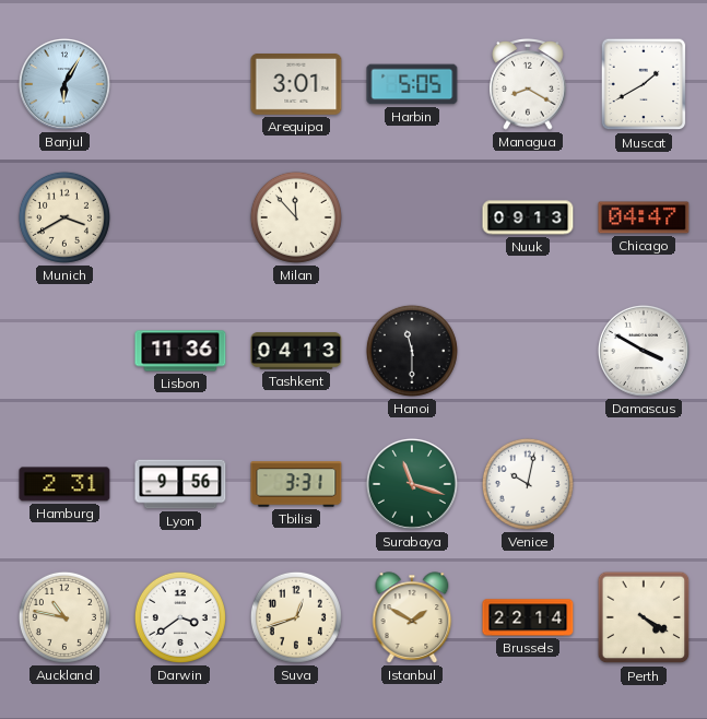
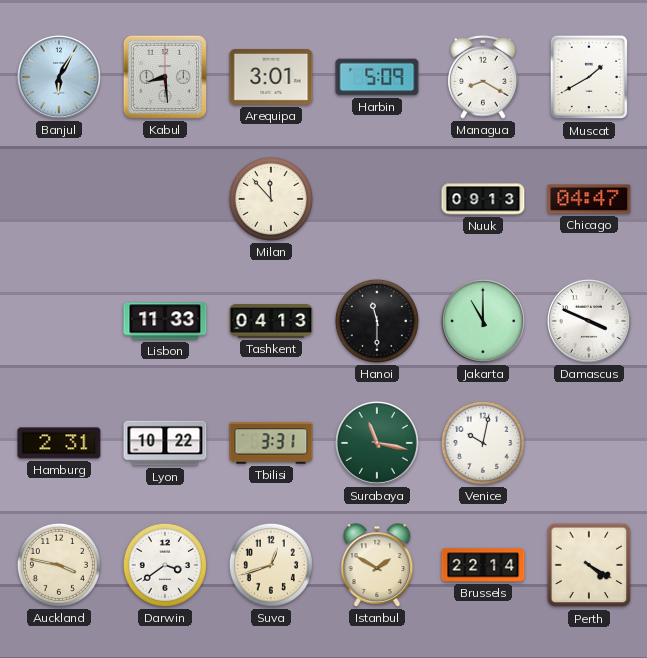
Kabul: none -> 8:29
Harbin: 5:05 -> 5:09
Munich: 3:40 -> none
Lisbon: 11:36 -> 11:33
Jakarta: none -> 11:00
Damascus: 3:50 -> 3:49
Lyon: 9:56 -> 10:22
Surabaya: 11:18 -> 11:17
Auckland: 10:47 -> 3:47
